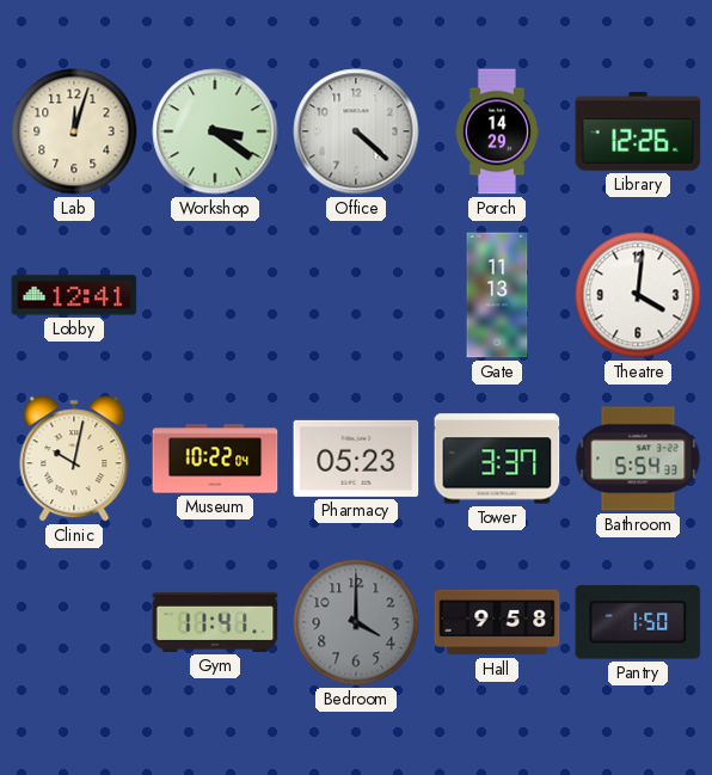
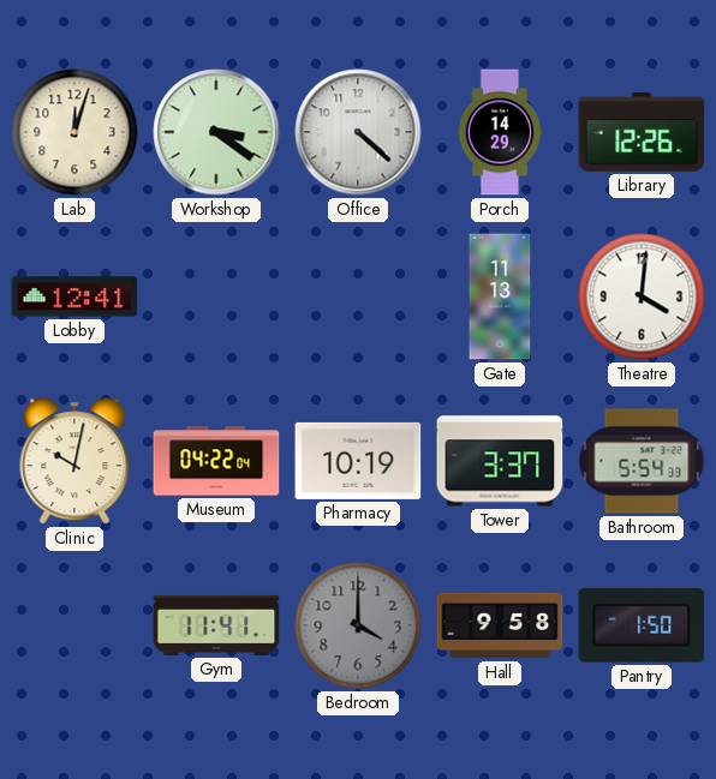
Museum: 10:22 -> 04:22
Pharmacy: 05:23 -> 10:19
